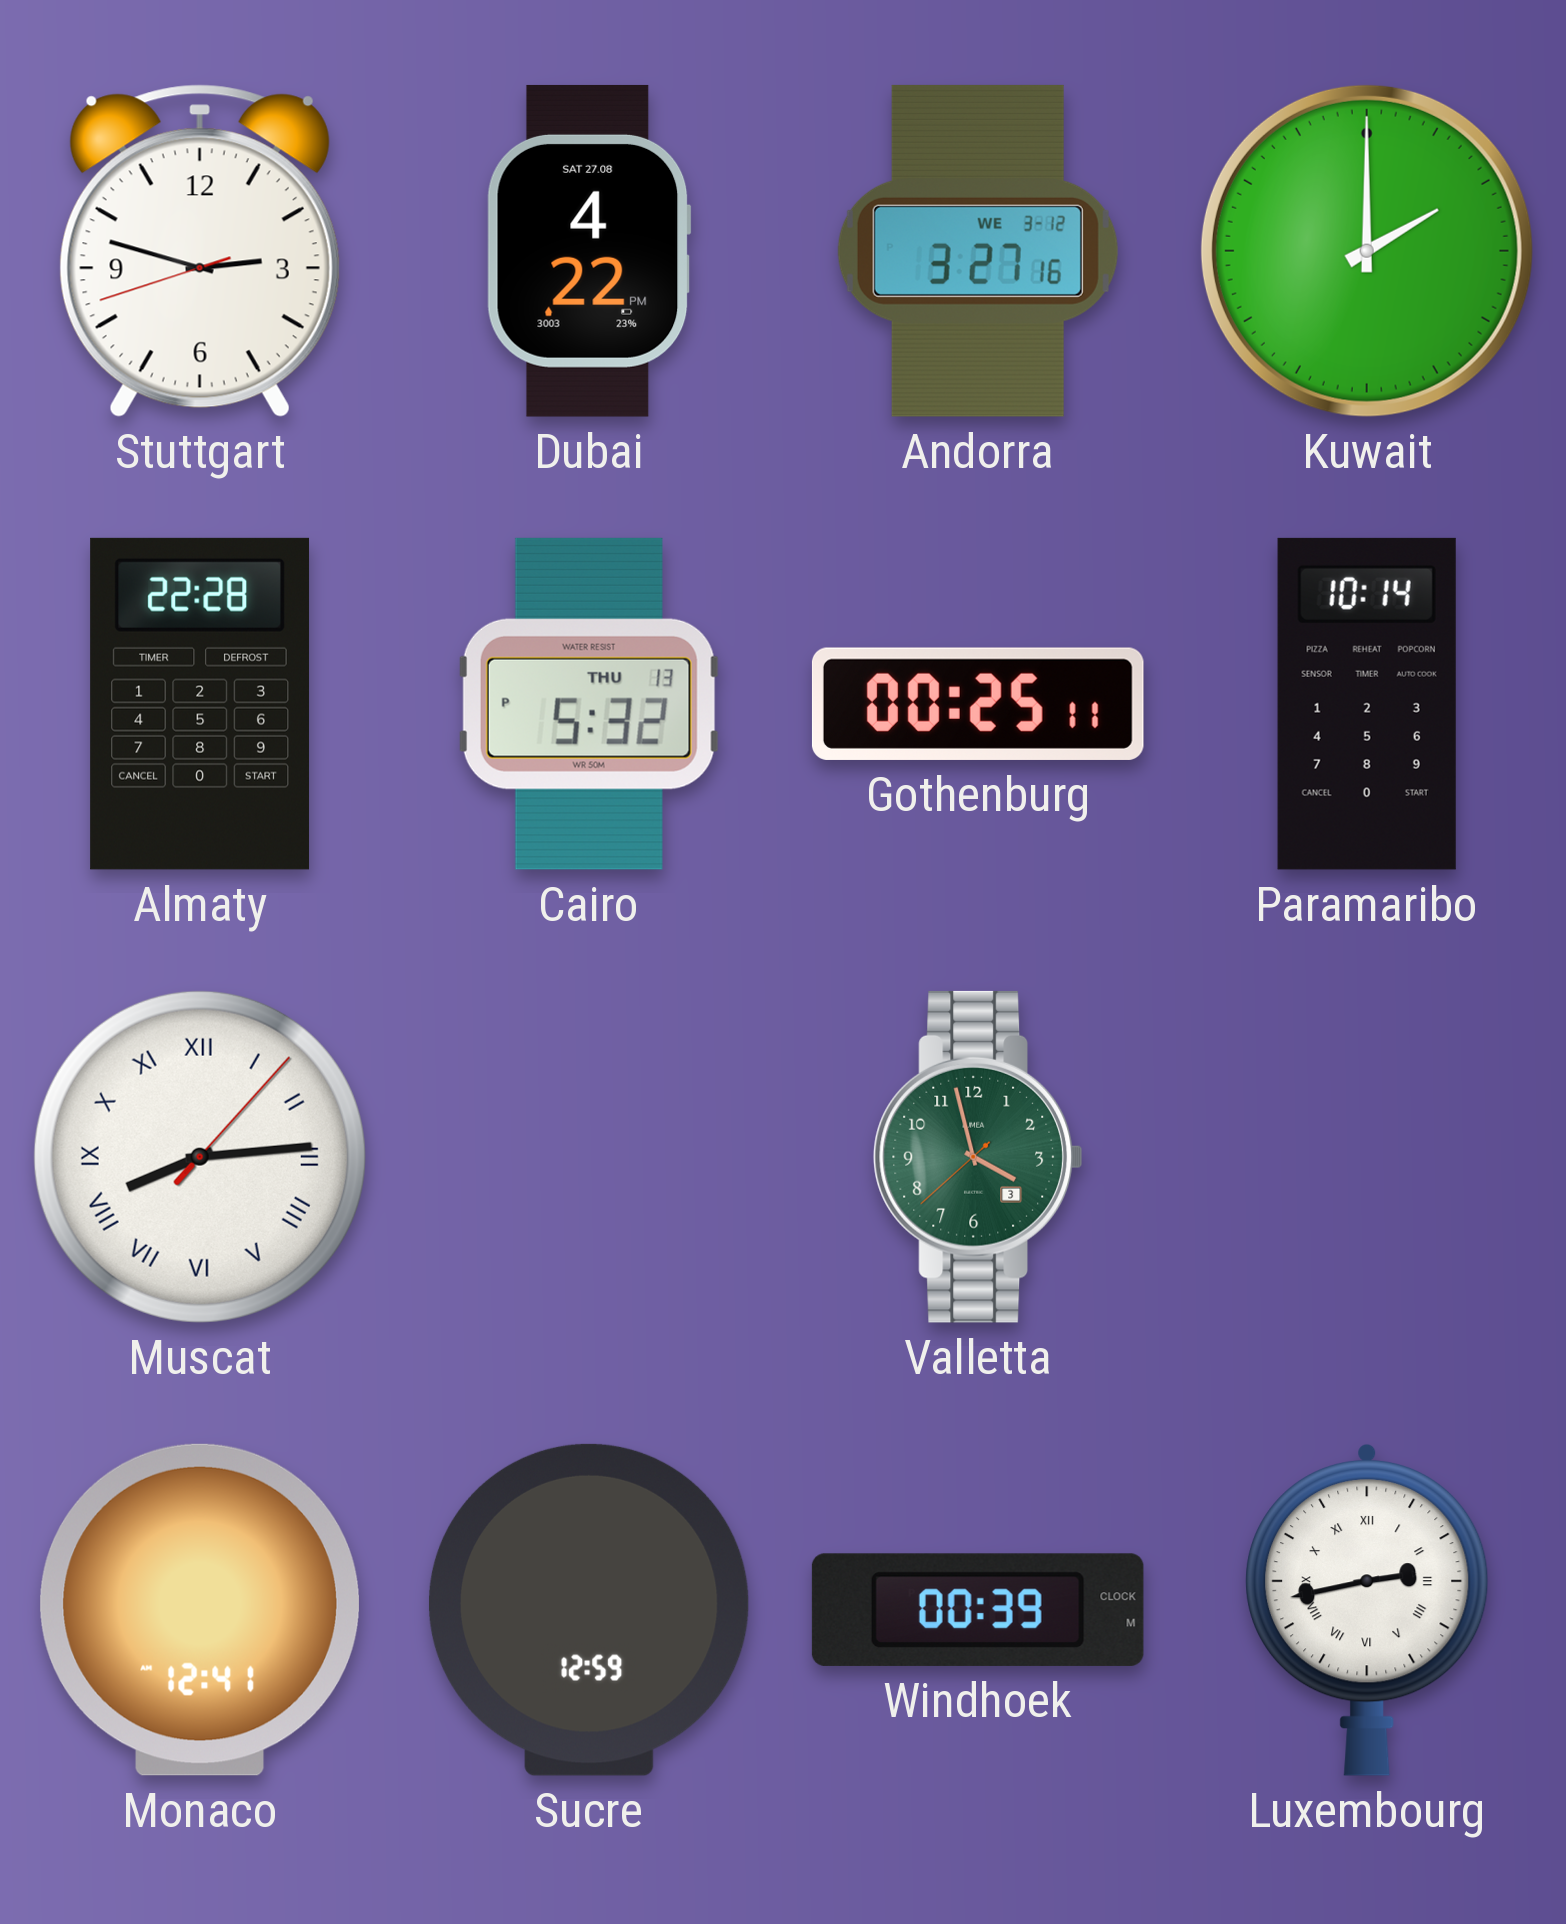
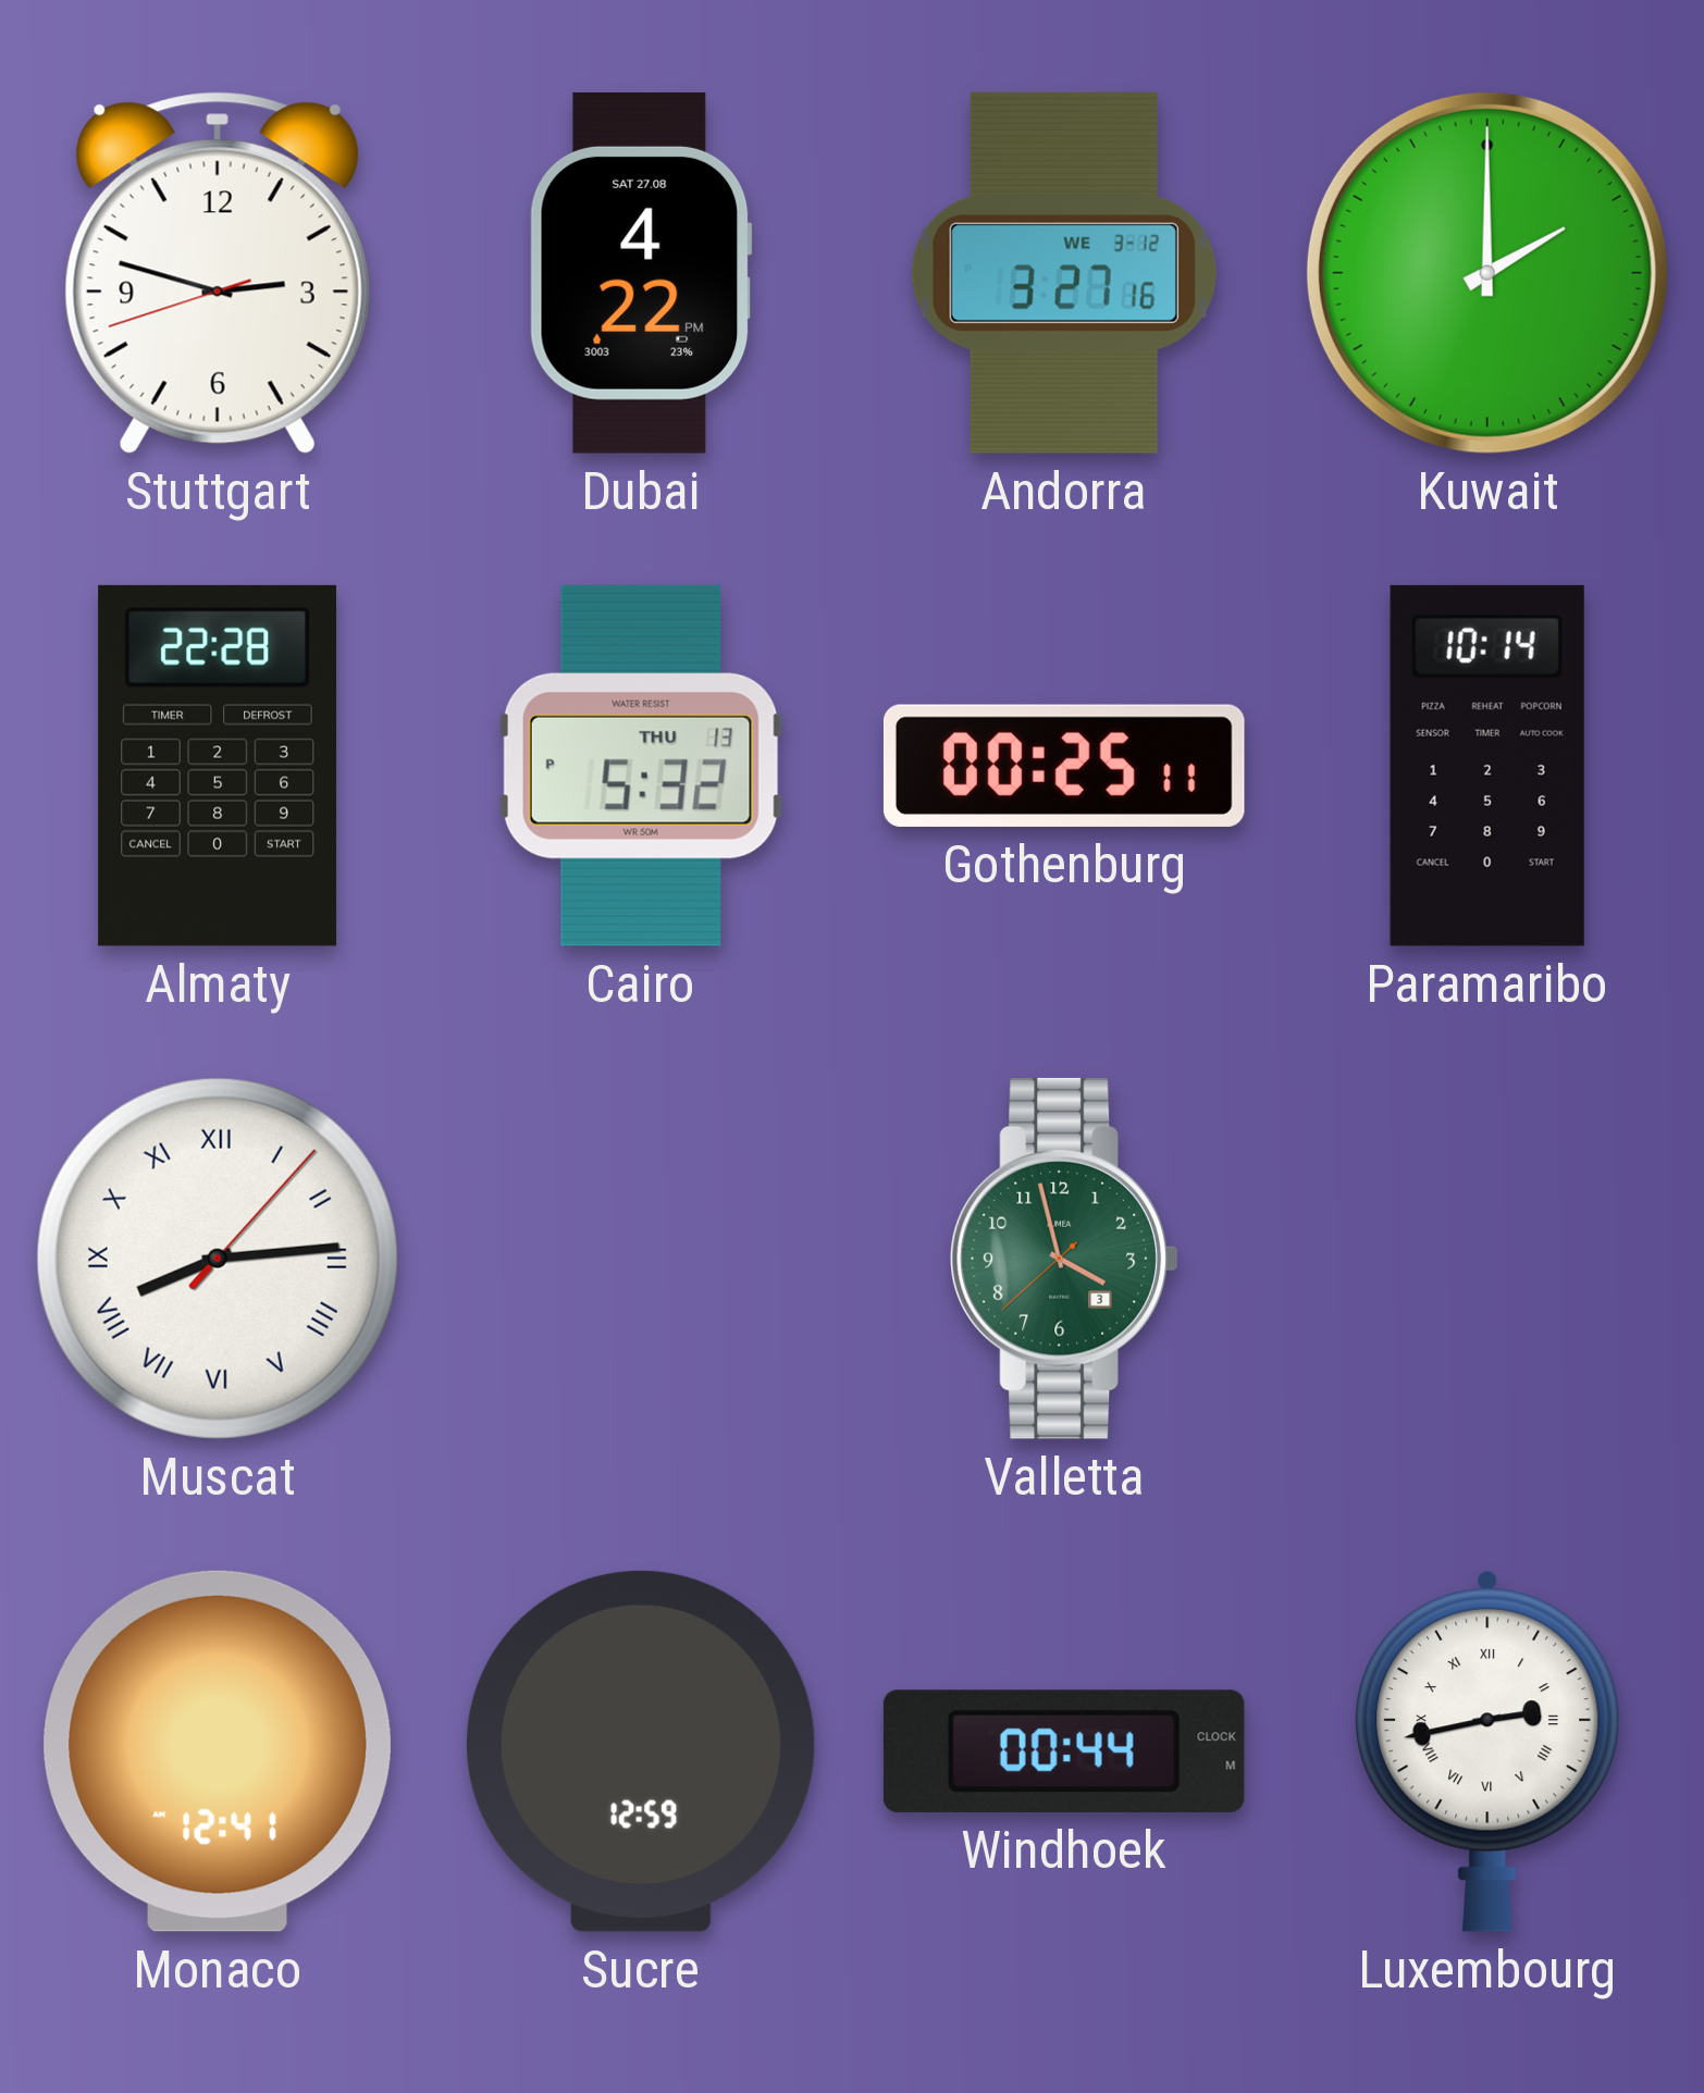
Windhoek: 00:39 -> 00:44
